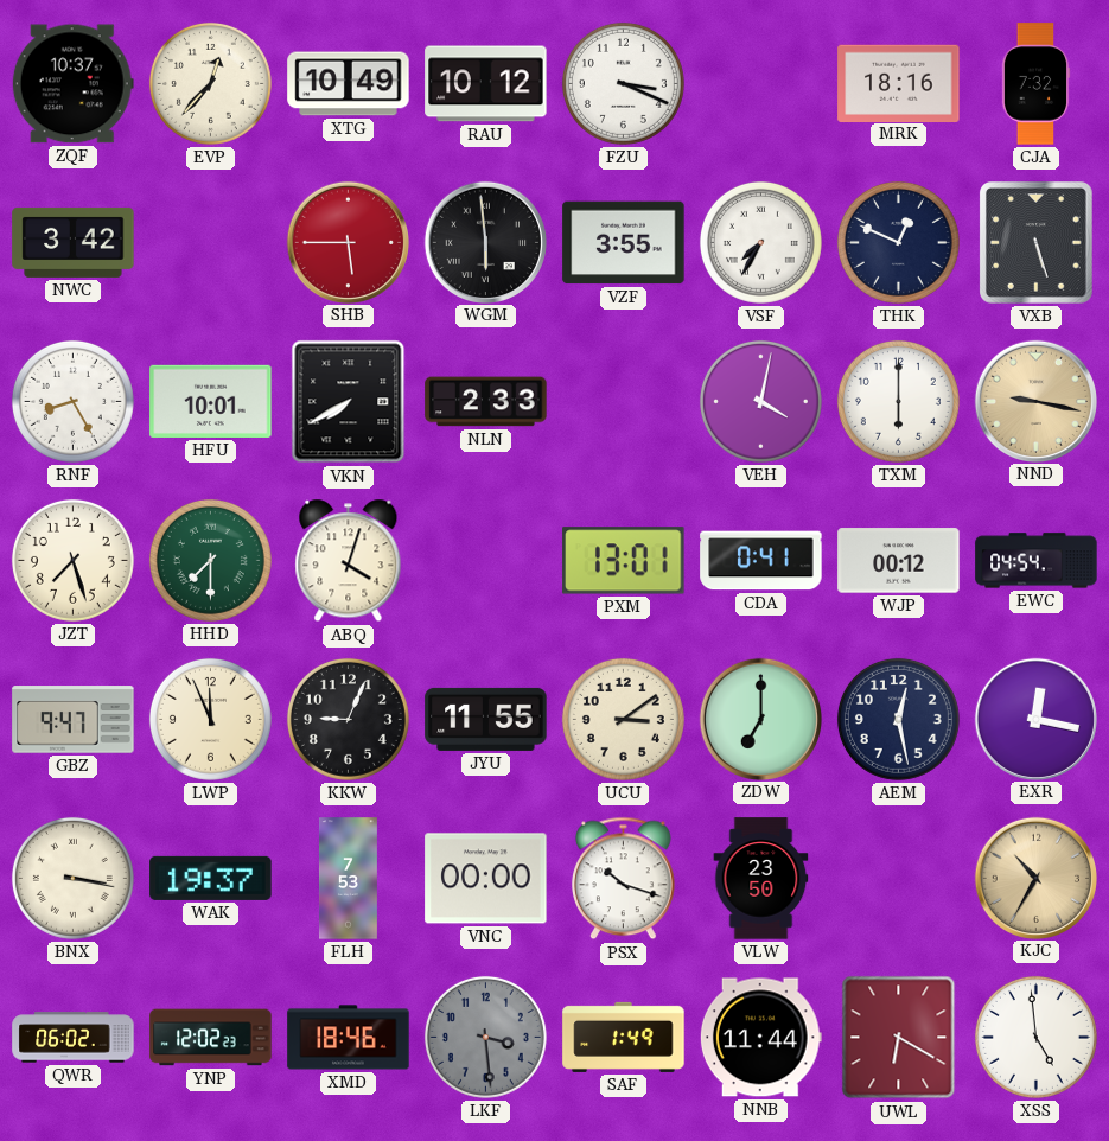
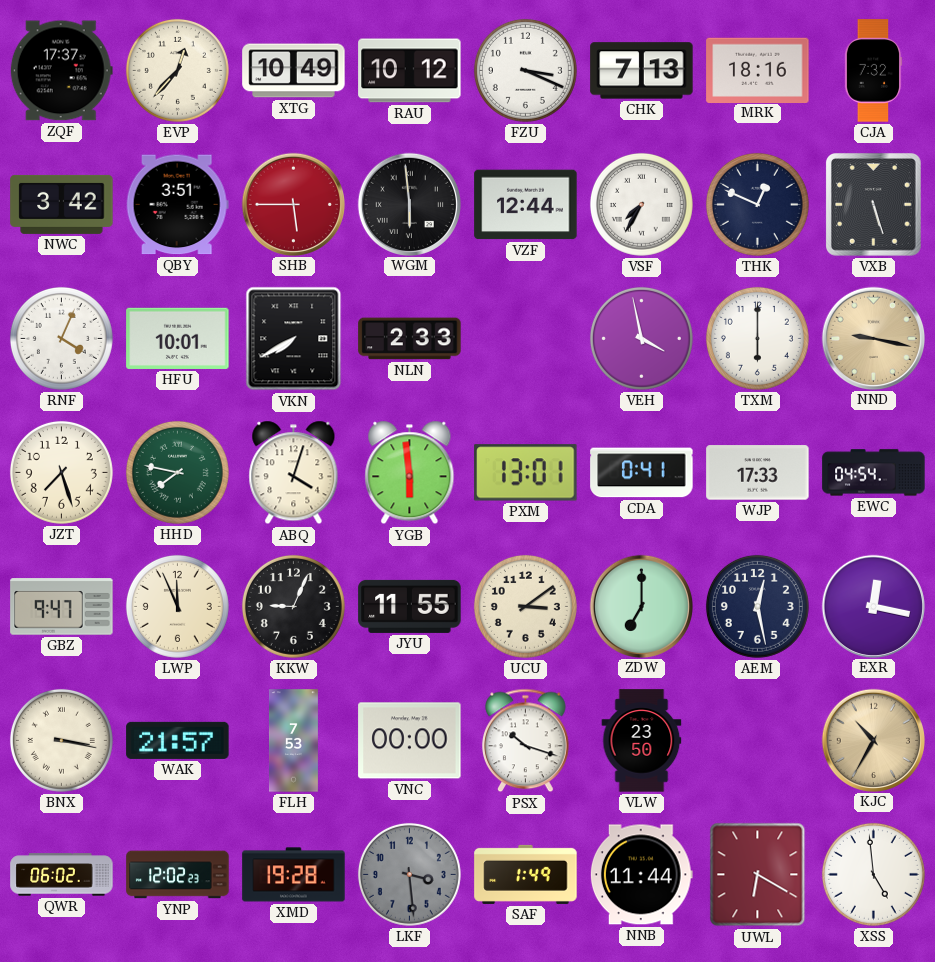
ZQF: 10:37 -> 17:37
CHK: none -> 7:13
QBY: none -> 3:51
VZF: 3:55 -> 12:44
RNF: 8:25 -> 4:04
VEH: 4:02 -> 3:58
HHD: 7:30 -> 7:47
YGB: none -> 5:59
WJP: 00:12 -> 17:33
WAK: 19:37 -> 21:57
XMD: 18:46 -> 19:28
